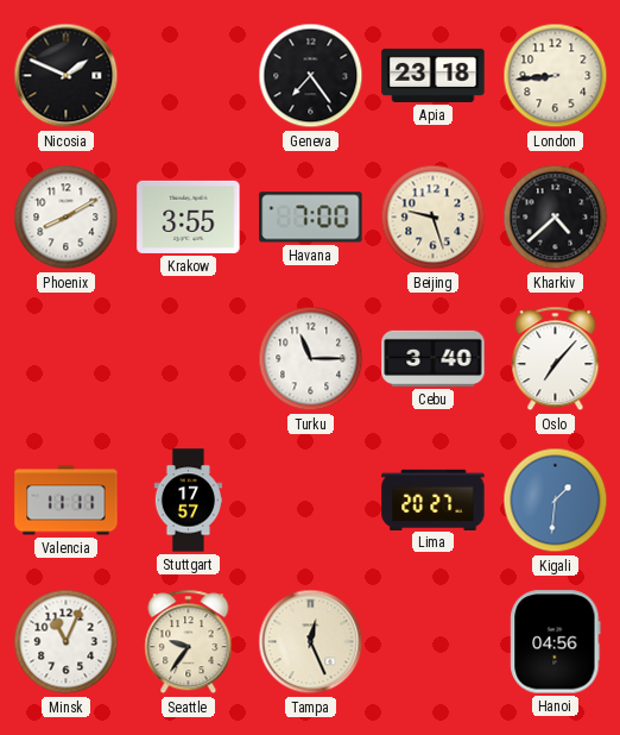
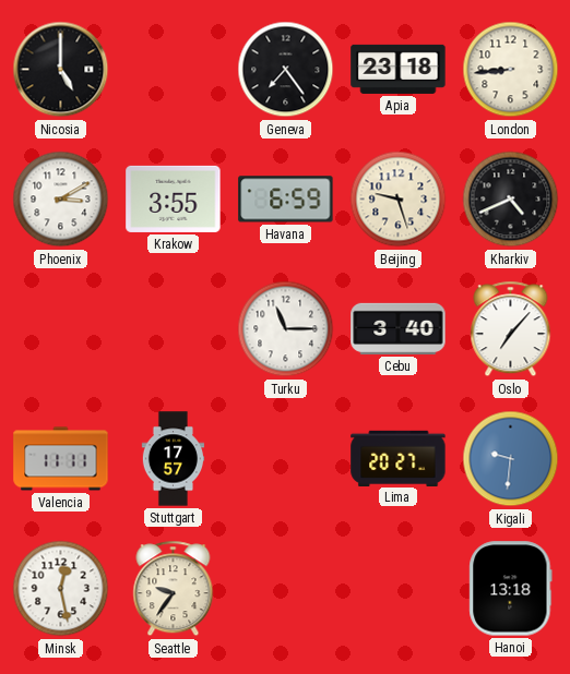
Nicosia: 1:49 -> 5:00
Phoenix: 8:10 -> 3:10
Havana: 7:00 -> 6:59
Kharkiv: 4:38 -> 4:41
Kigali: 1:31 -> 9:31
Minsk: 11:04 -> 12:28
Tampa: 12:26 -> none
Hanoi: 04:56 -> 13:18
